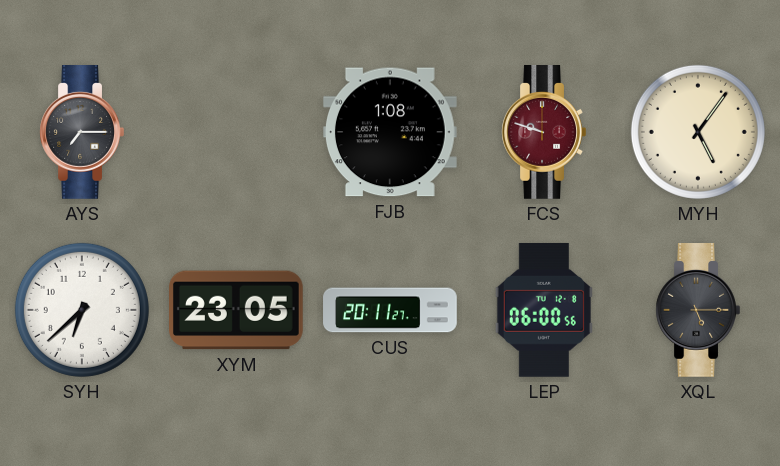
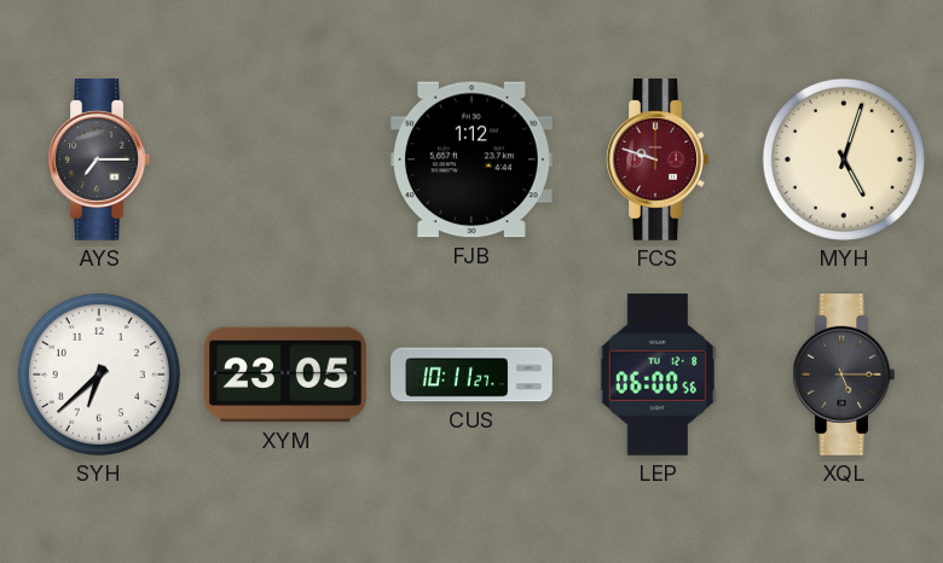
FJB: 1:08 -> 1:12
MYH: 5:06 -> 5:03
CUS: 20:11 -> 10:11
